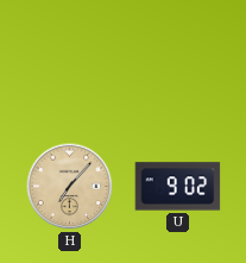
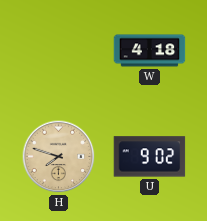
W: none -> 4:18
H: 7:07 -> 7:48
